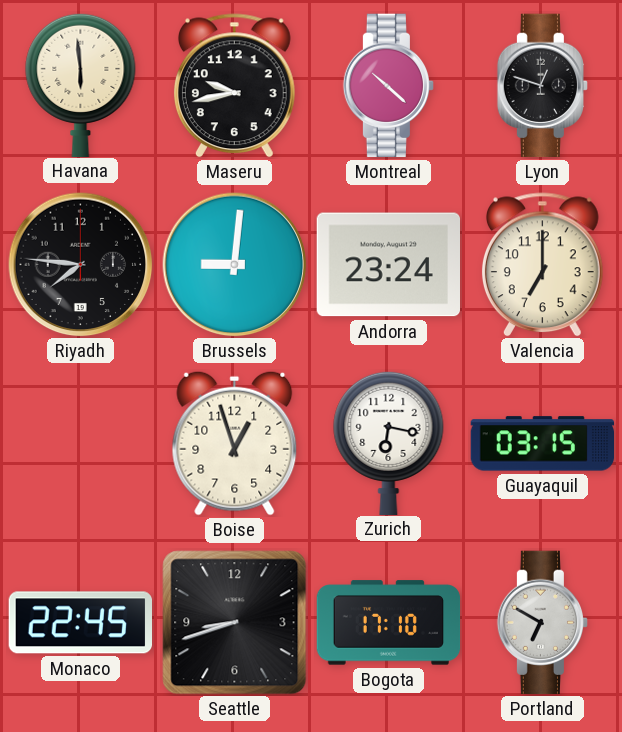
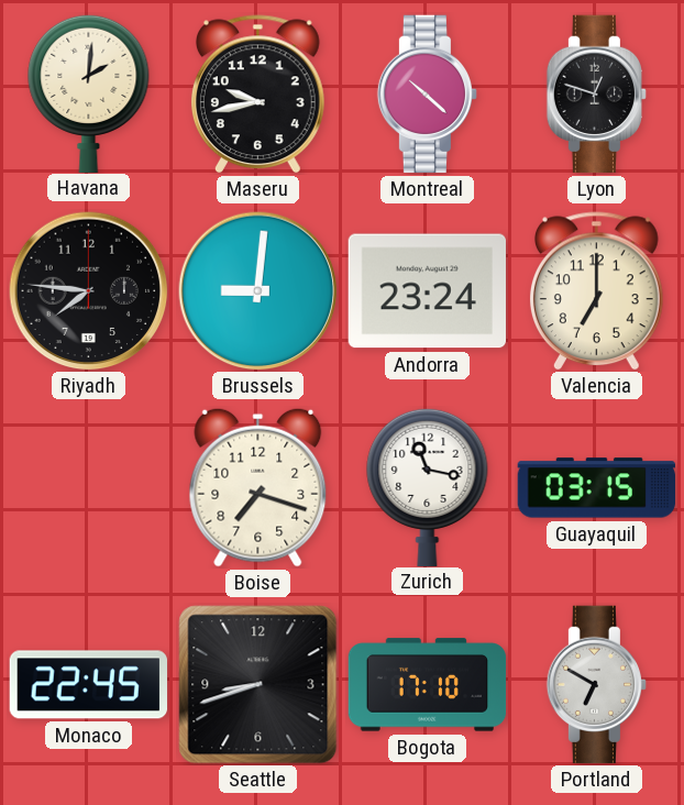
Havana: 5:59 -> 2:01
Boise: 12:57 -> 7:18
Zurich: 6:17 -> 11:17
